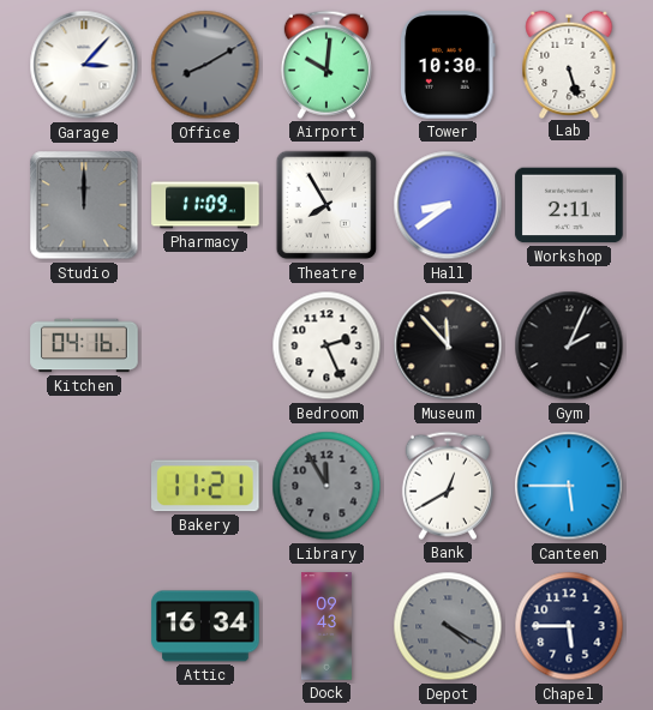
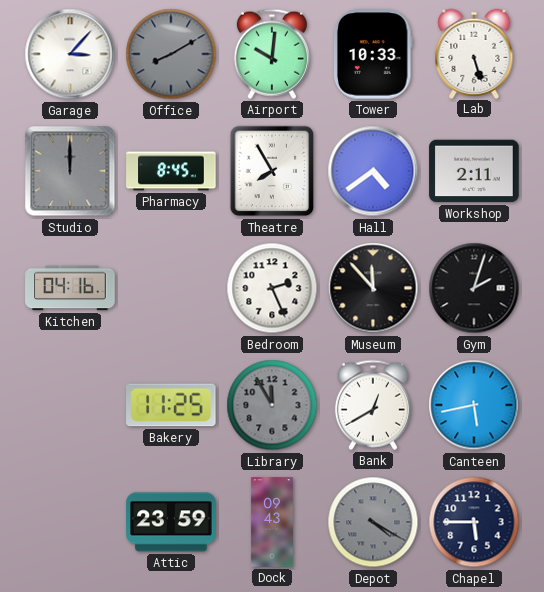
Tower: 10:30 -> 10:33
Pharmacy: 11:09 -> 8:45
Hall: 8:39 -> 4:39
Gym: 2:04 -> 2:03
Bakery: 11:21 -> 11:25
Canteen: 5:45 -> 5:43
Attic: 16:34 -> 23:59
